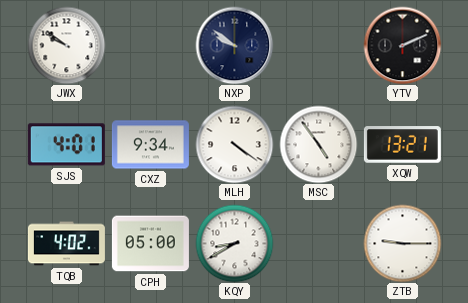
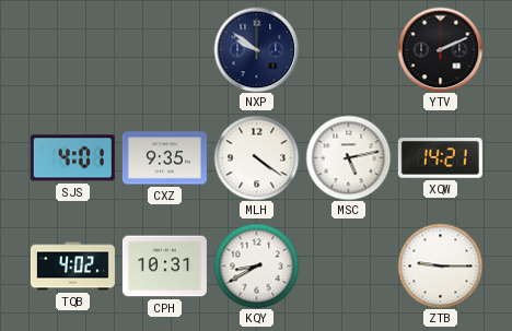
JWX: 9:51 -> none
CXZ: 9:34 -> 9:35
MSC: 4:54 -> 5:13
XQW: 13:21 -> 14:21
CPH: 05:00 -> 10:31
